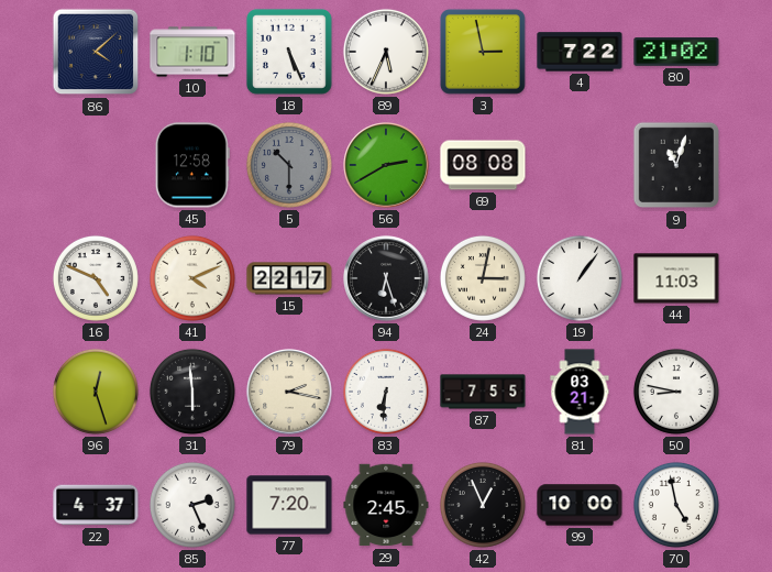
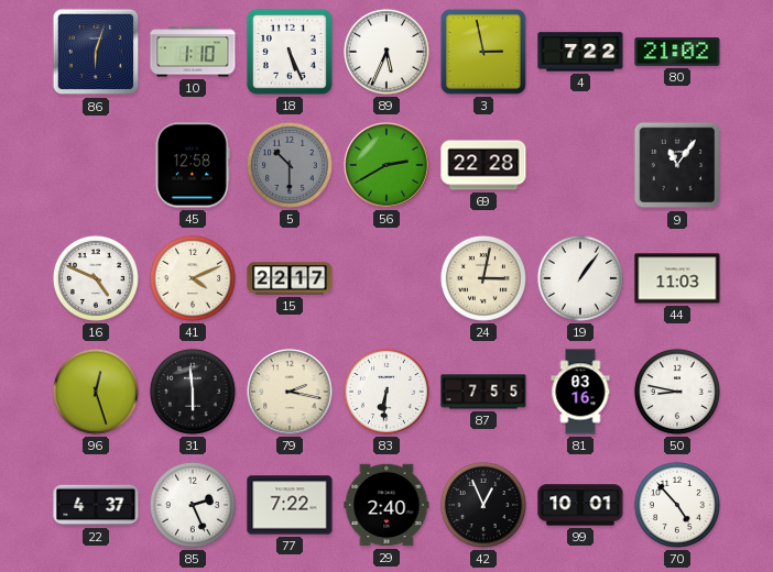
86: 4:08 -> 6:03
69: 08:08 -> 22:28
9: 11:03 -> 11:06
94: 6:27 -> none
81: 03:21 -> 03:16
77: 7:20 -> 7:22
29: 2:45 -> 2:40
99: 10:00 -> 10:01
70: 4:58 -> 4:53
